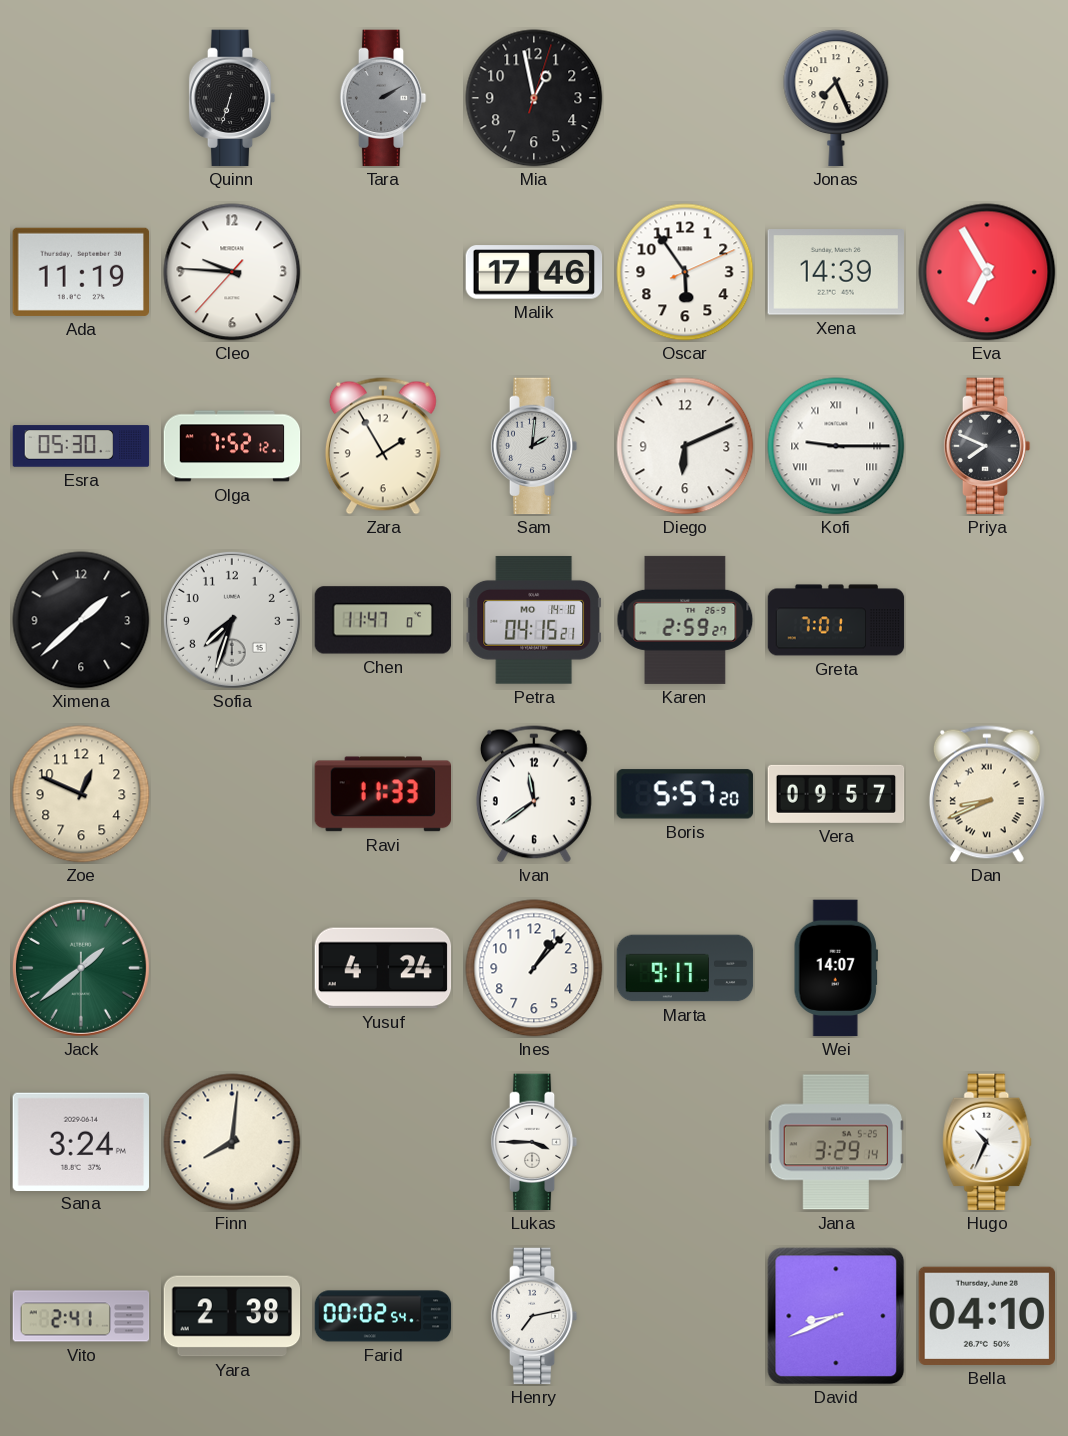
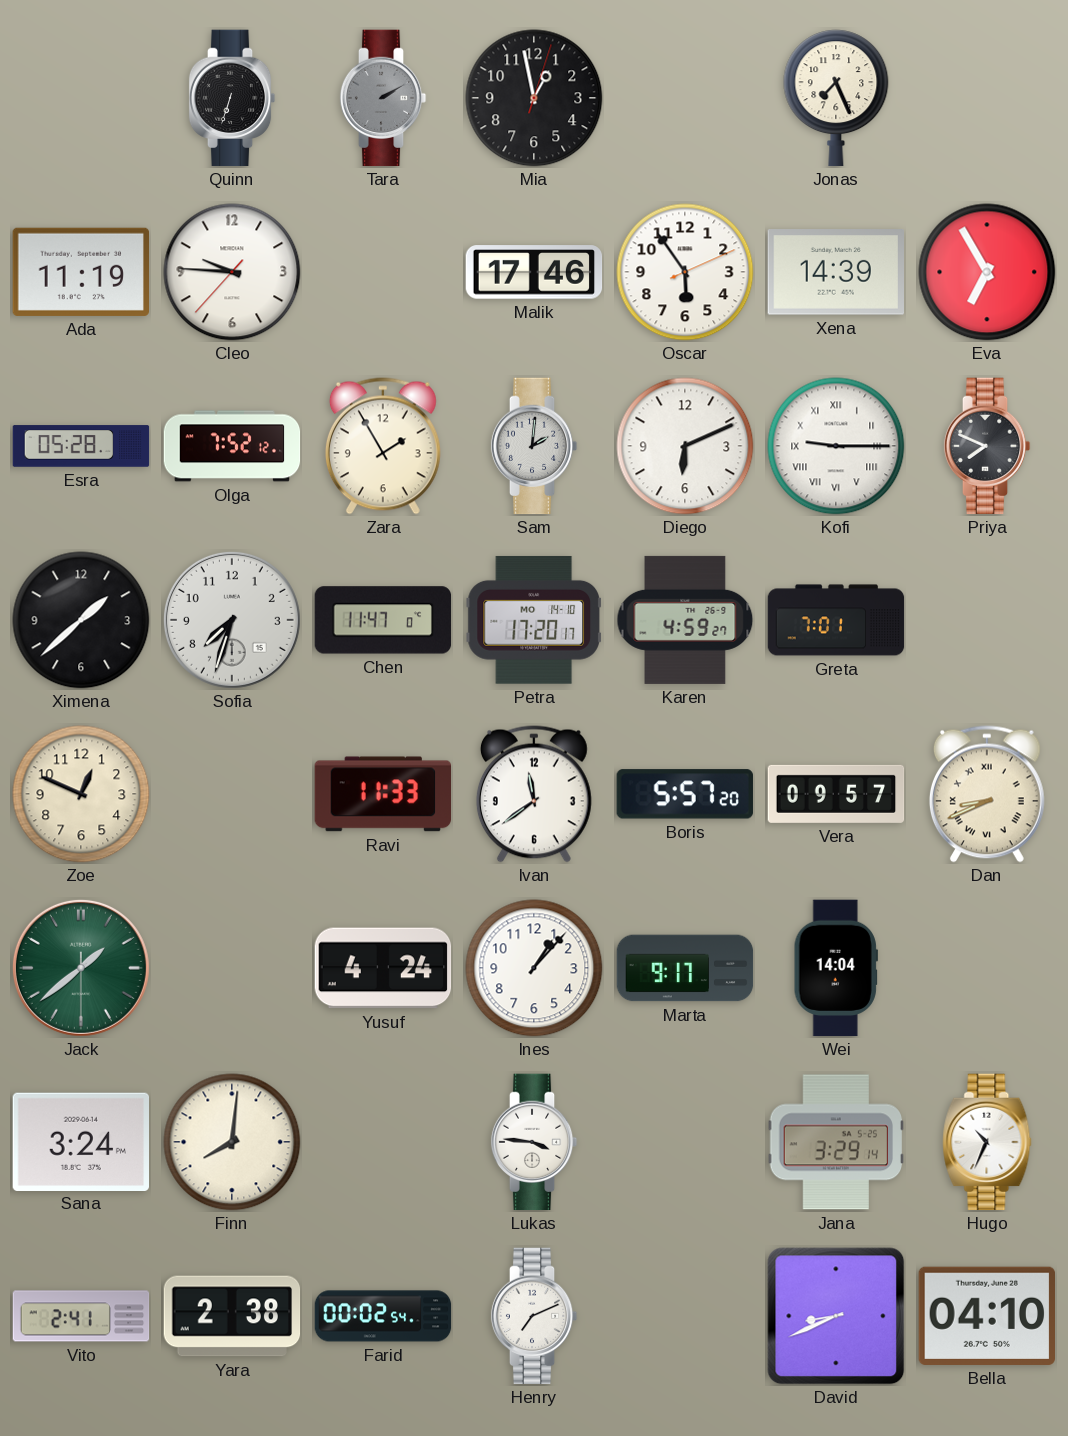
Esra: 05:30 -> 05:28
Petra: 04:15 -> 17:20
Karen: 2:59 -> 4:59
Wei: 14:07 -> 14:04
Lukas: 3:45 -> 3:46
Henry: 7:13 -> 7:11
